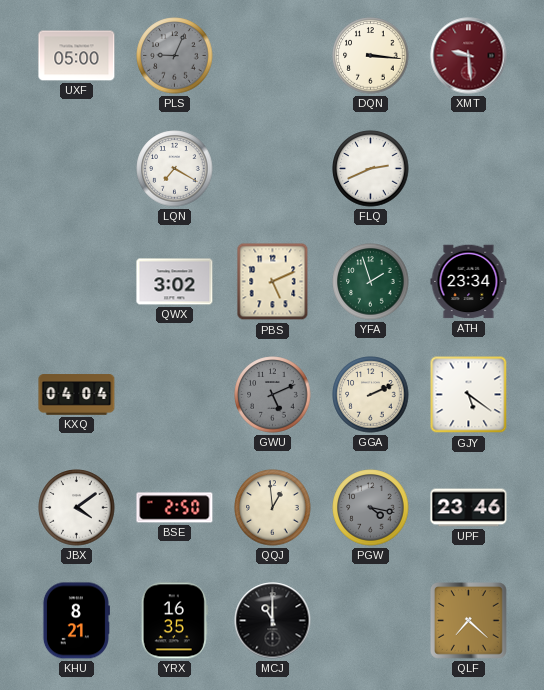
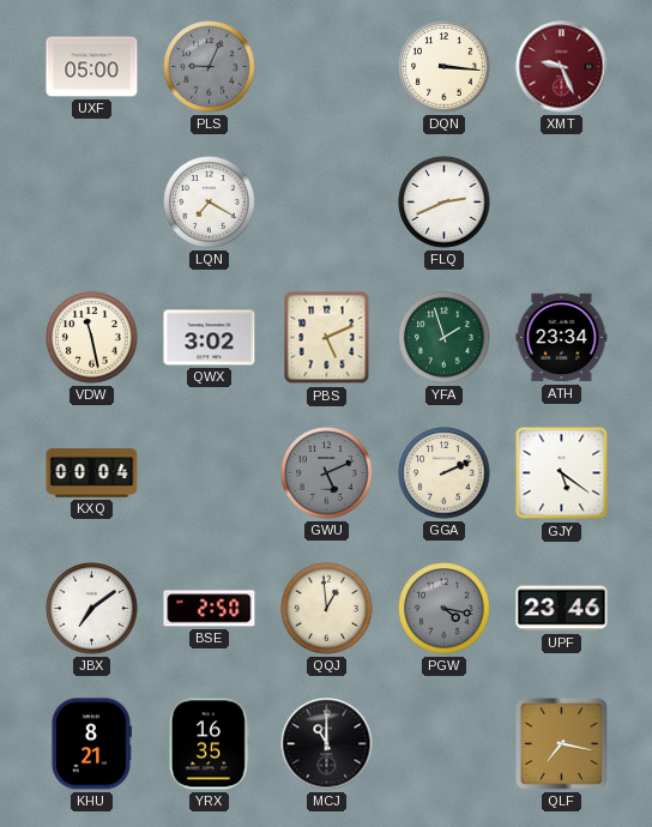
XMT: 9:29 -> 9:26
VDW: none -> 11:28
KXQ: 04:04 -> 00:04
JBX: 4:09 -> 7:09
QLF: 7:22 -> 7:17
